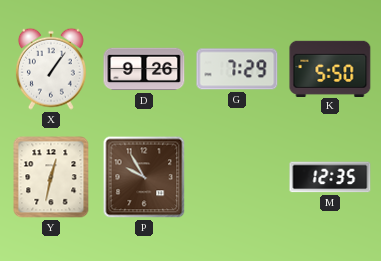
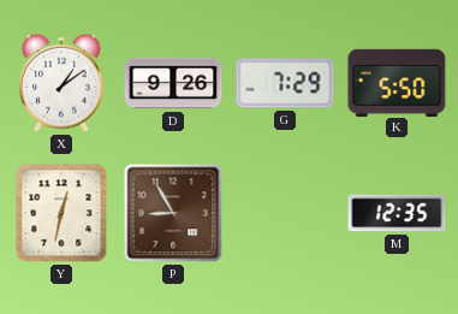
X: 1:06 -> 1:09
P: 9:55 -> 8:55
